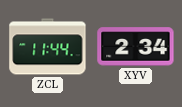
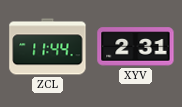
XYV: 2:34 -> 2:31
